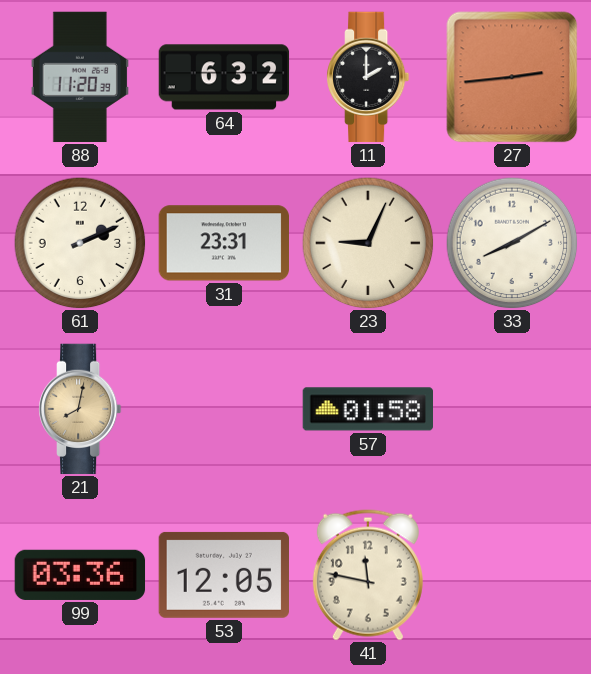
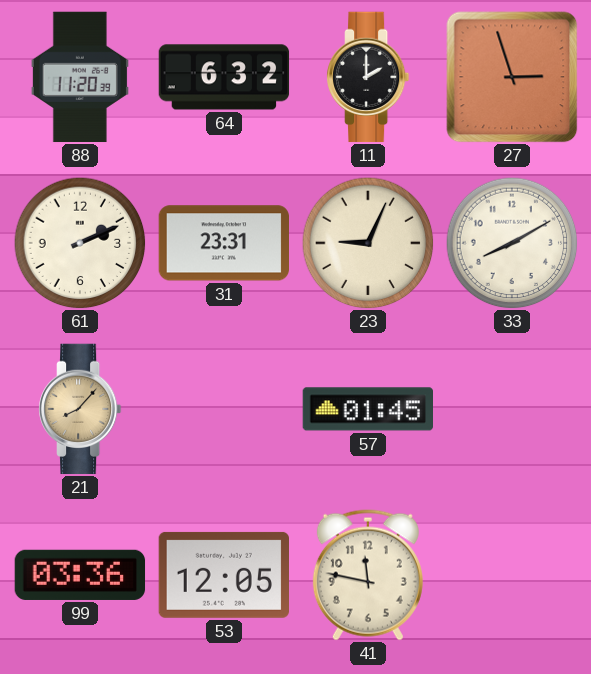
27: 2:44 -> 2:57
21: 8:02 -> 8:07
57: 01:58 -> 01:45
